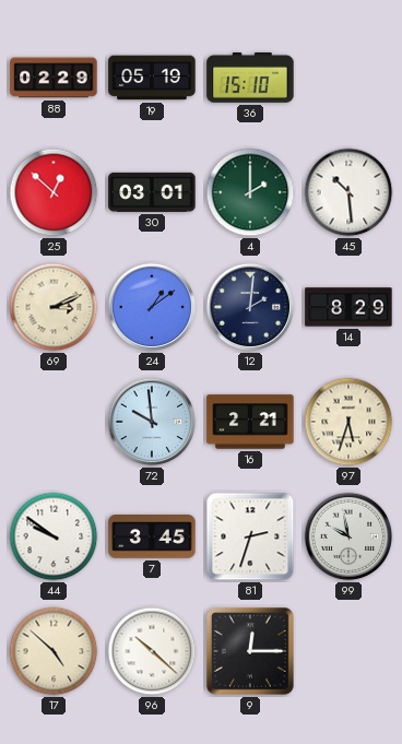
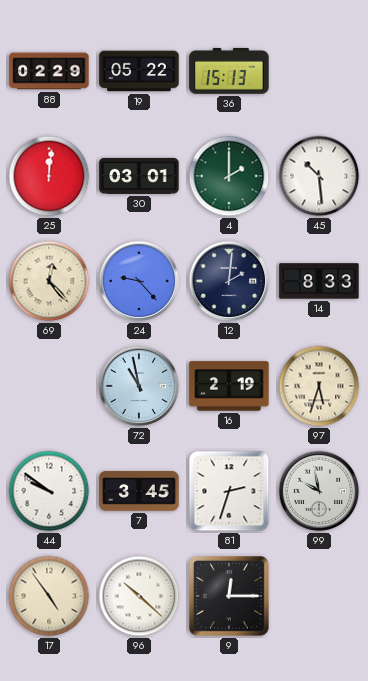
19: 05:19 -> 05:22
36: 15:10 -> 15:13
25: 12:52 -> 12:01
69: 3:11 -> 12:23
24: 1:09 -> 9:23
14: 8:29 -> 8:33
72: 9:59 -> 10:58
16: 2:21 -> 2:19
17: 4:52 -> 4:54
